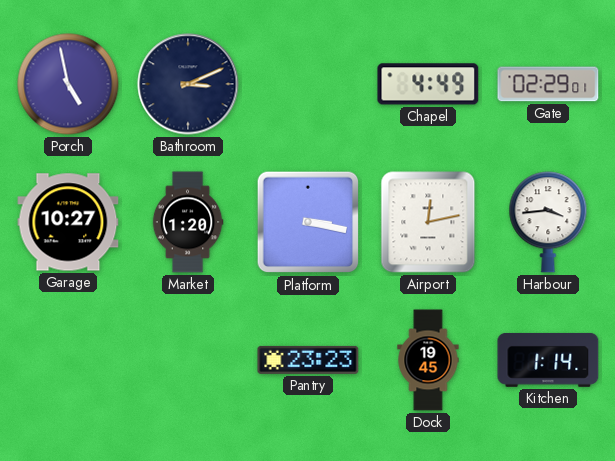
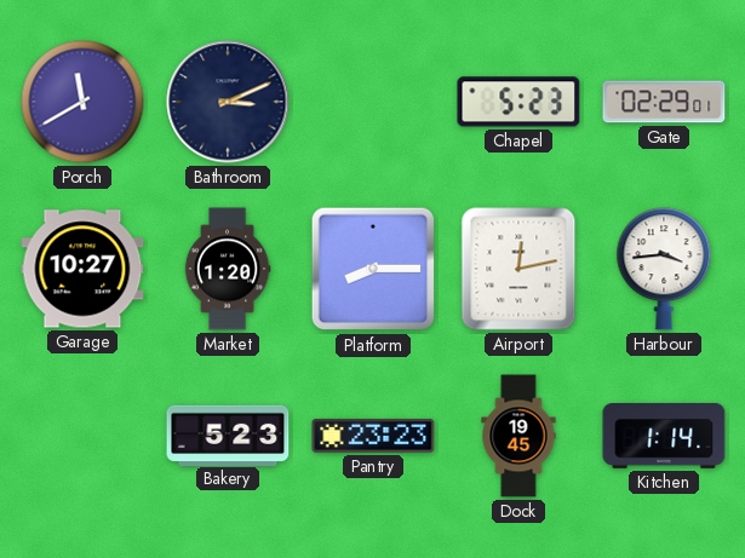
Porch: 4:58 -> 11:40
Chapel: 4:49 -> 5:23
Platform: 3:17 -> 8:15
Bakery: none -> 5:23
